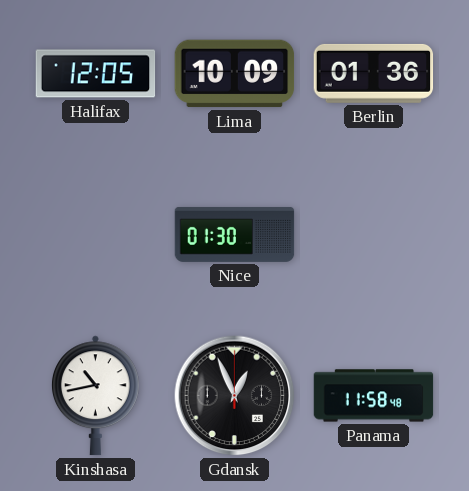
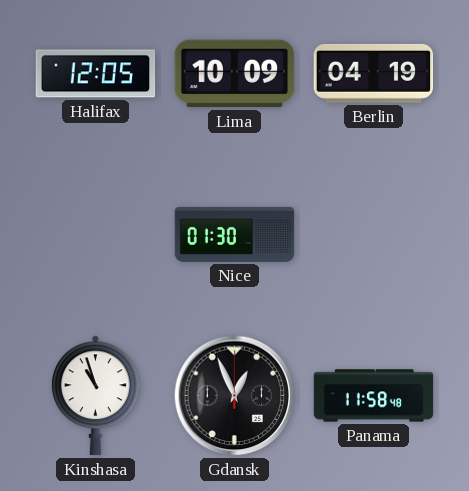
Berlin: 01:36 -> 04:19
Kinshasa: 10:43 -> 10:57
